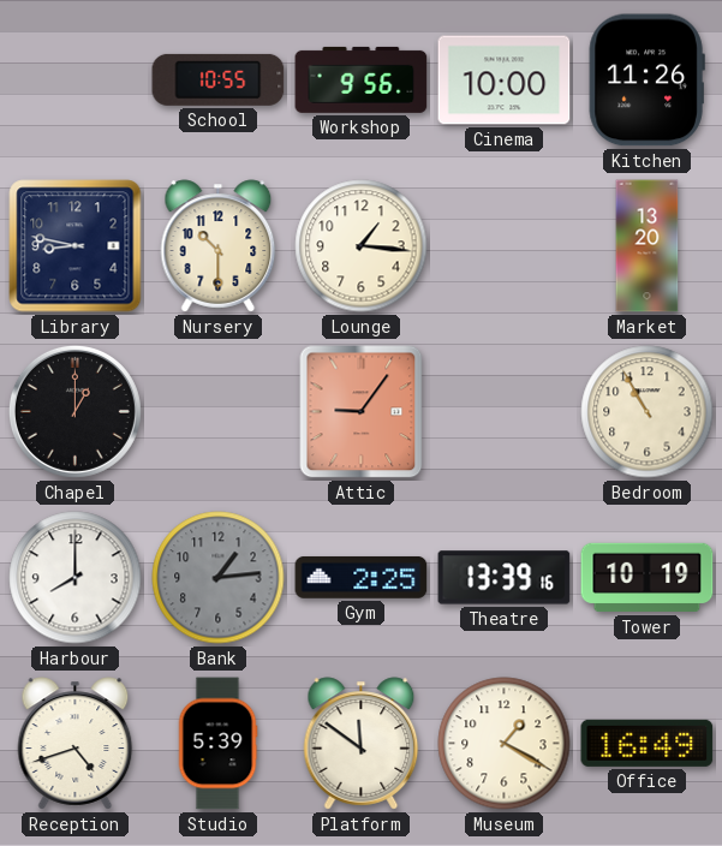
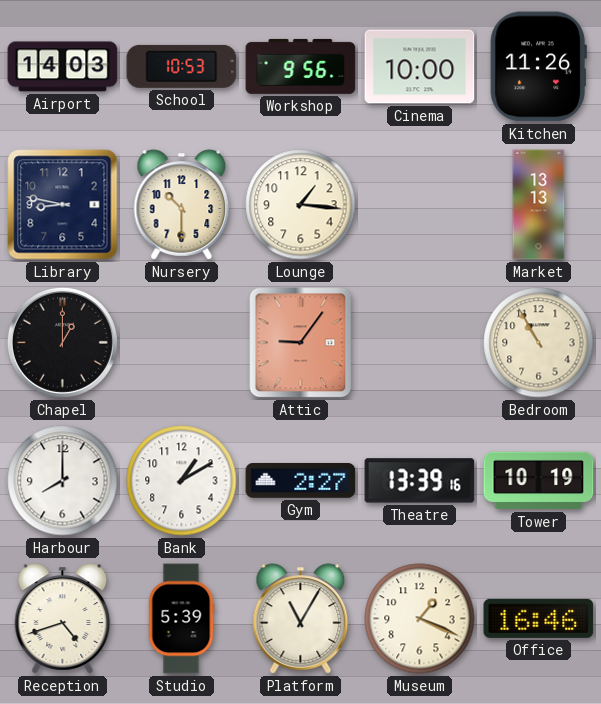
Airport: none -> 14:03
School: 10:55 -> 10:53
Market: 13:20 -> 13:13
Bank: 1:14 -> 1:10
Bank dial: grey -> white
Gym: 2:25 -> 2:27
Platform: 11:51 -> 11:05
Museum: 1:20 -> 1:19
Office: 16:49 -> 16:46
